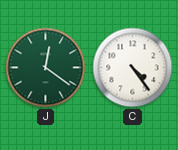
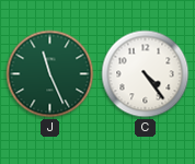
J: 12:21 -> 11:26
